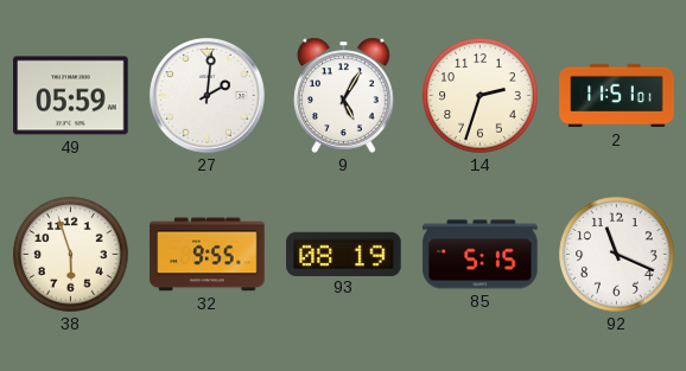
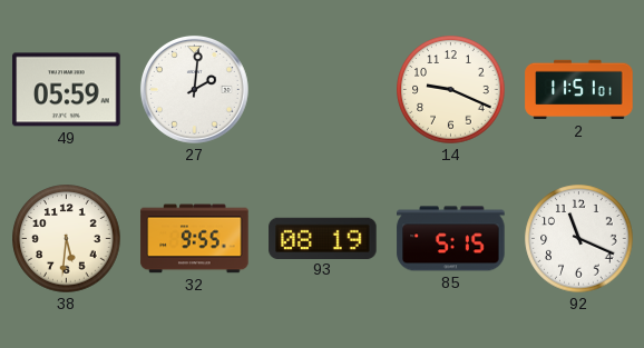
9: 5:05 -> none
14: 2:33 -> 9:19
38: 5:57 -> 5:31
